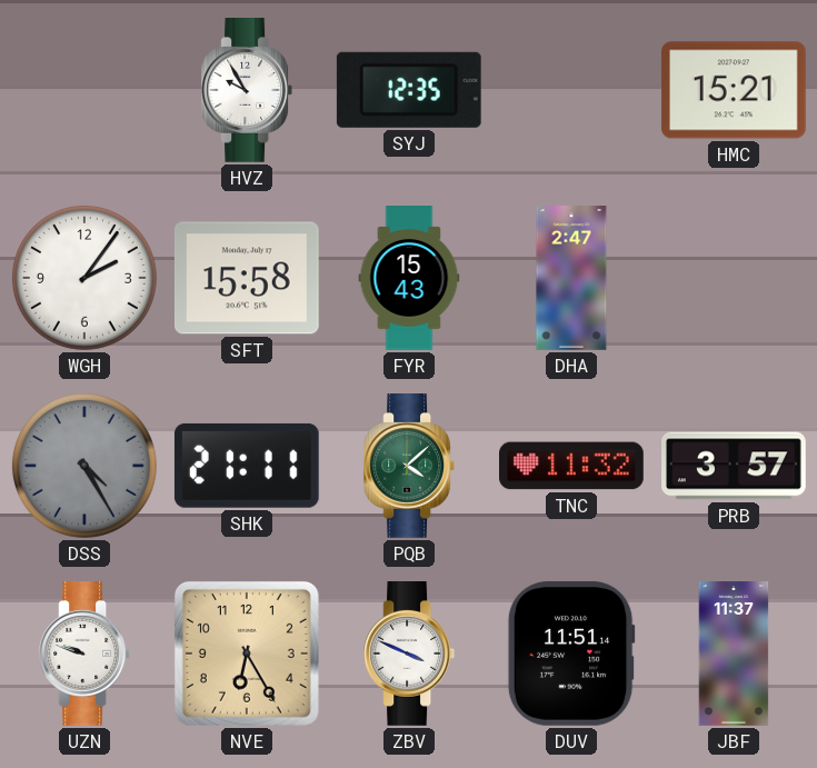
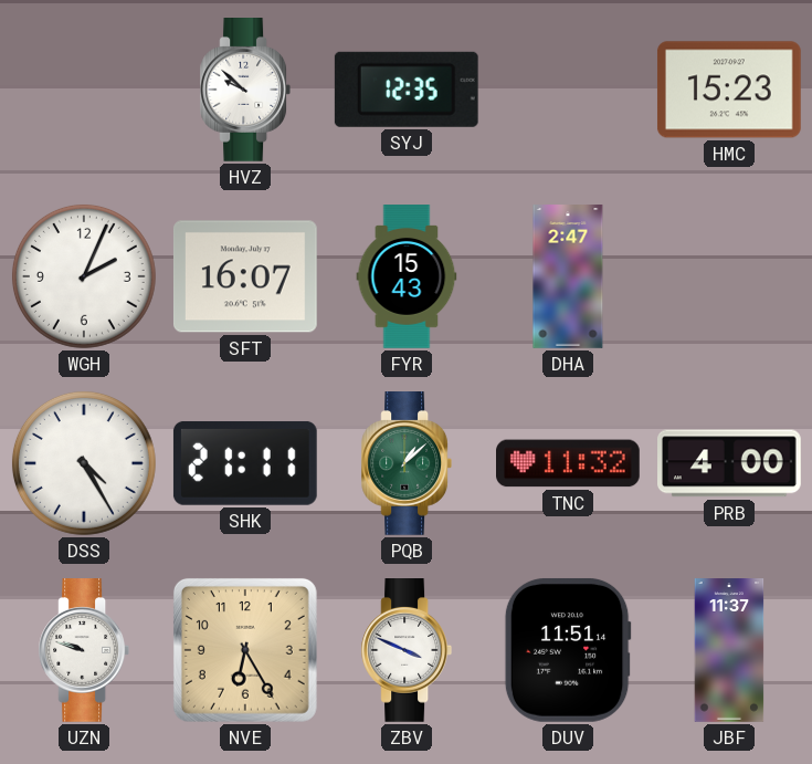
HVZ: 9:55 -> 9:52
HMC: 15:21 -> 15:23
WGH: 2:06 -> 2:04
SFT: 15:58 -> 16:07
DSS dial: grey -> white
PQB: 4:08 -> 1:08
PRB: 3:57 -> 4:00
